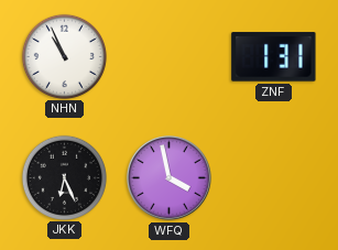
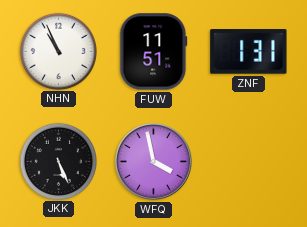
FUW: none -> 11:51
JKK: 6:26 -> 5:26
